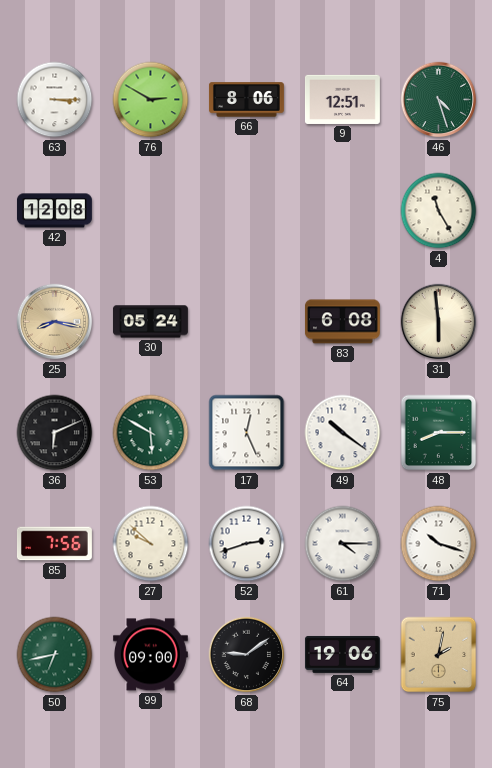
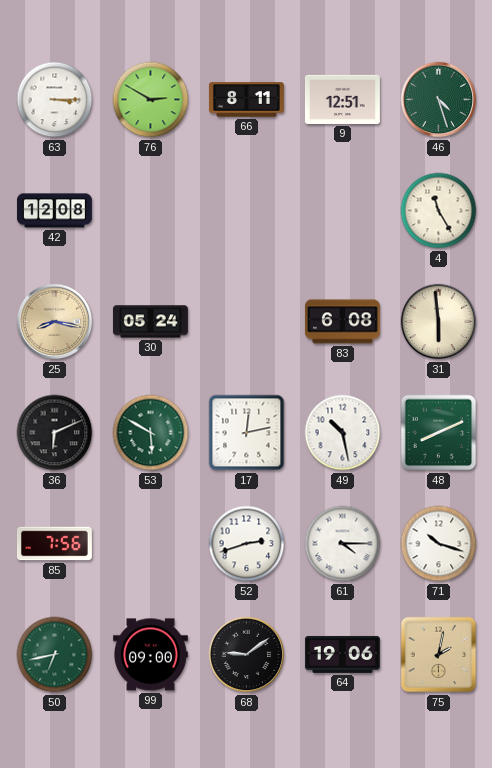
66: 8:06 -> 8:11
17: 12:26 -> 12:13
49: 10:21 -> 10:28
48: 8:15 -> 8:11
27: 9:52 -> none
